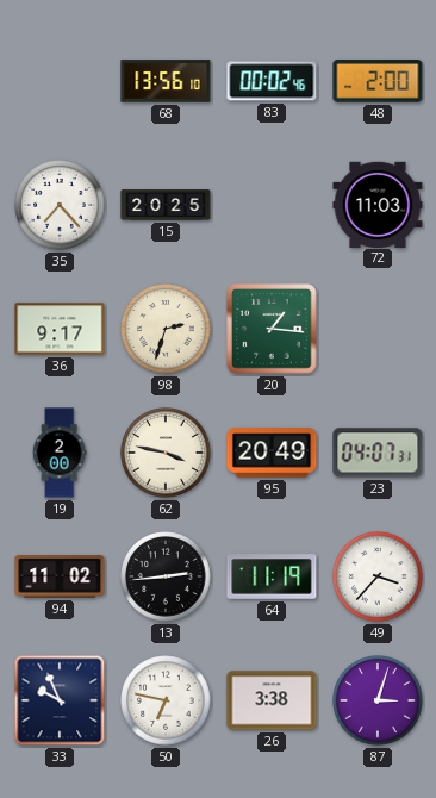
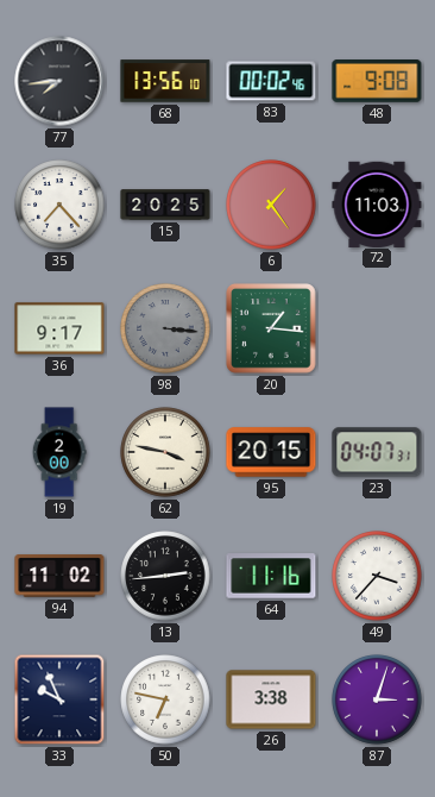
77: none -> 7:44
48: 2:00 -> 9:08
6: none -> 1:24
98: 2:33 -> 3:16
98 dial: cream -> grey
95: 20:49 -> 20:15
64: 11:19 -> 11:16
